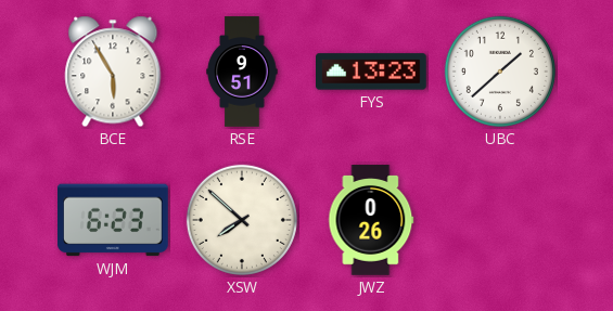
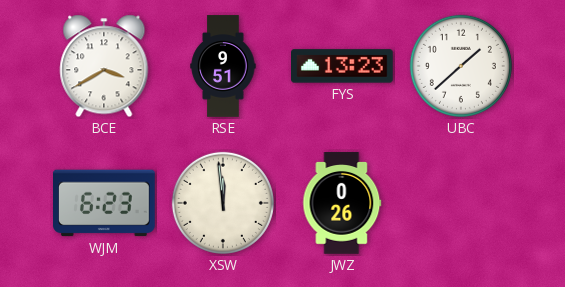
BCE: 5:55 -> 3:40
XSW: 7:52 -> 11:59
